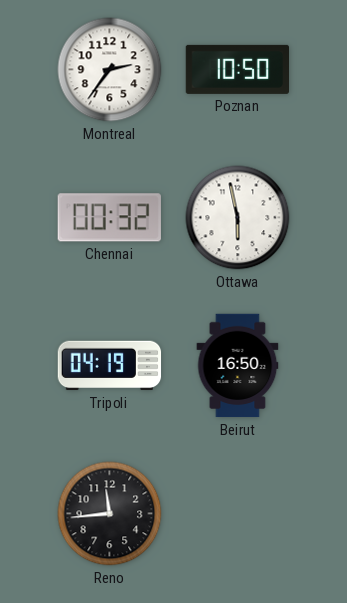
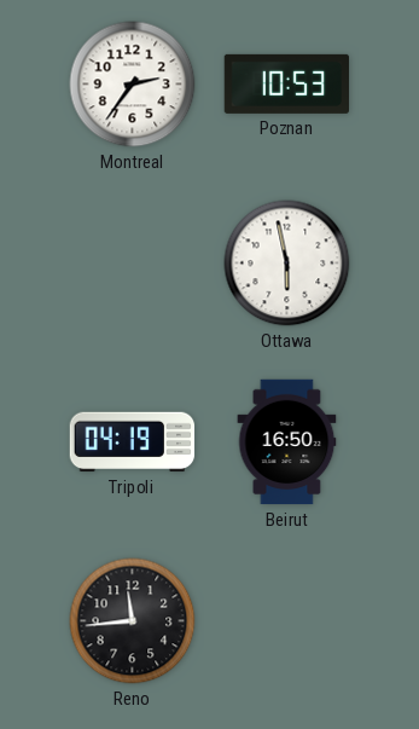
Poznan: 10:50 -> 10:53
Chennai: 00:32 -> none
